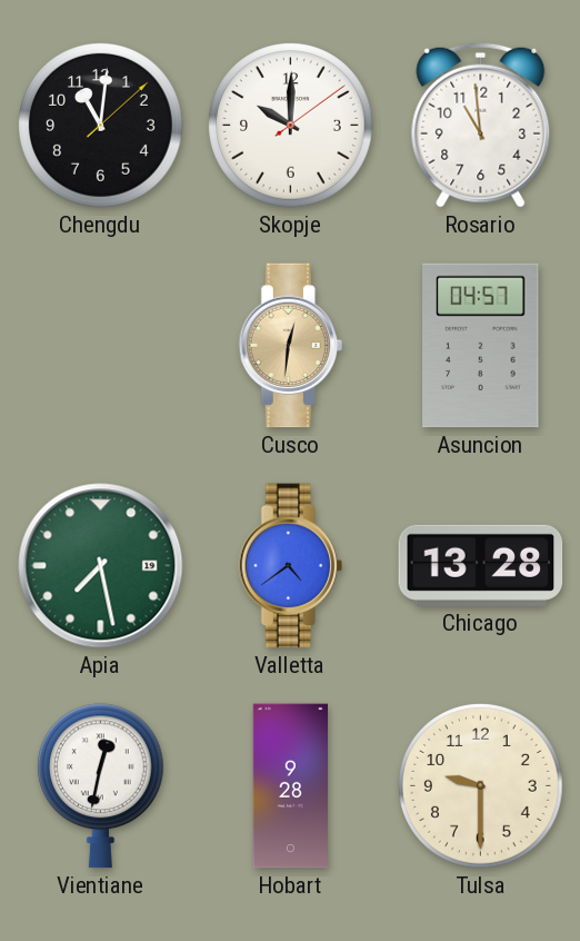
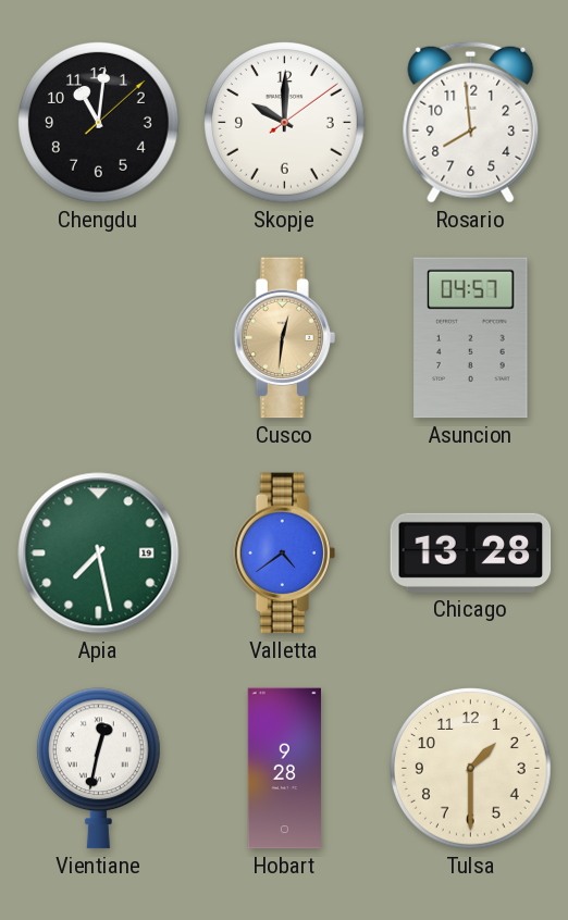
Rosario: 10:59 -> 7:59
Tulsa: 9:30 -> 1:30
